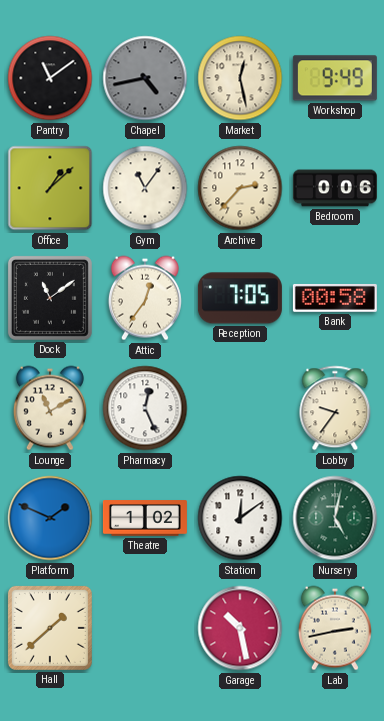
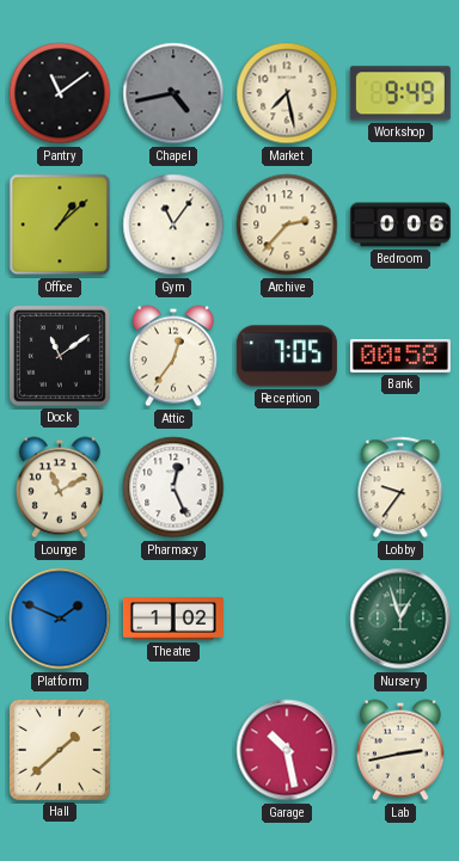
Market: 12:28 -> 7:28
Station: 12:09 -> none
Nursery: 5:02 -> 12:57
